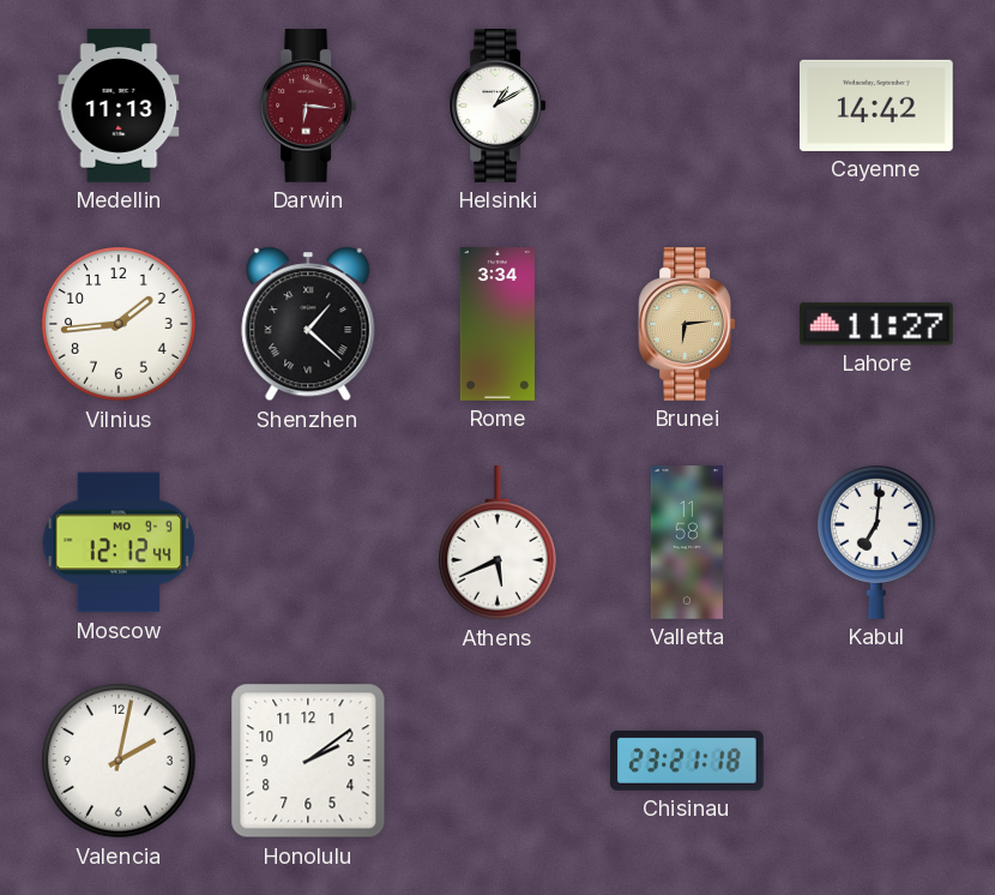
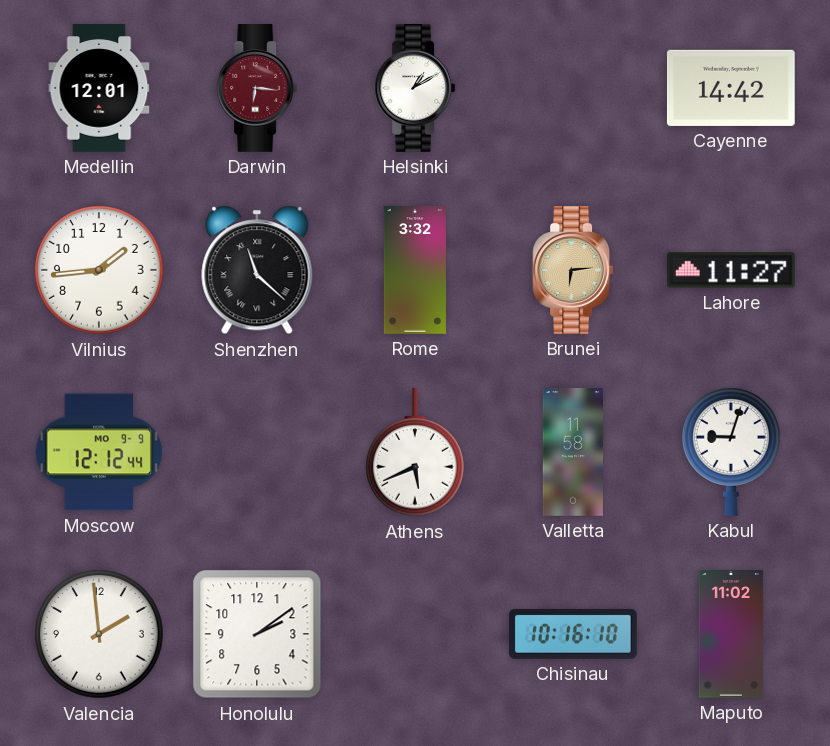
Medellin: 11:13 -> 12:01
Shenzhen: 1:22 -> 11:22
Rome: 3:34 -> 3:32
Kabul: 7:01 -> 9:03
Valencia: 2:02 -> 1:59
Chisinau: 23:21 -> 10:16
Maputo: none -> 11:02
